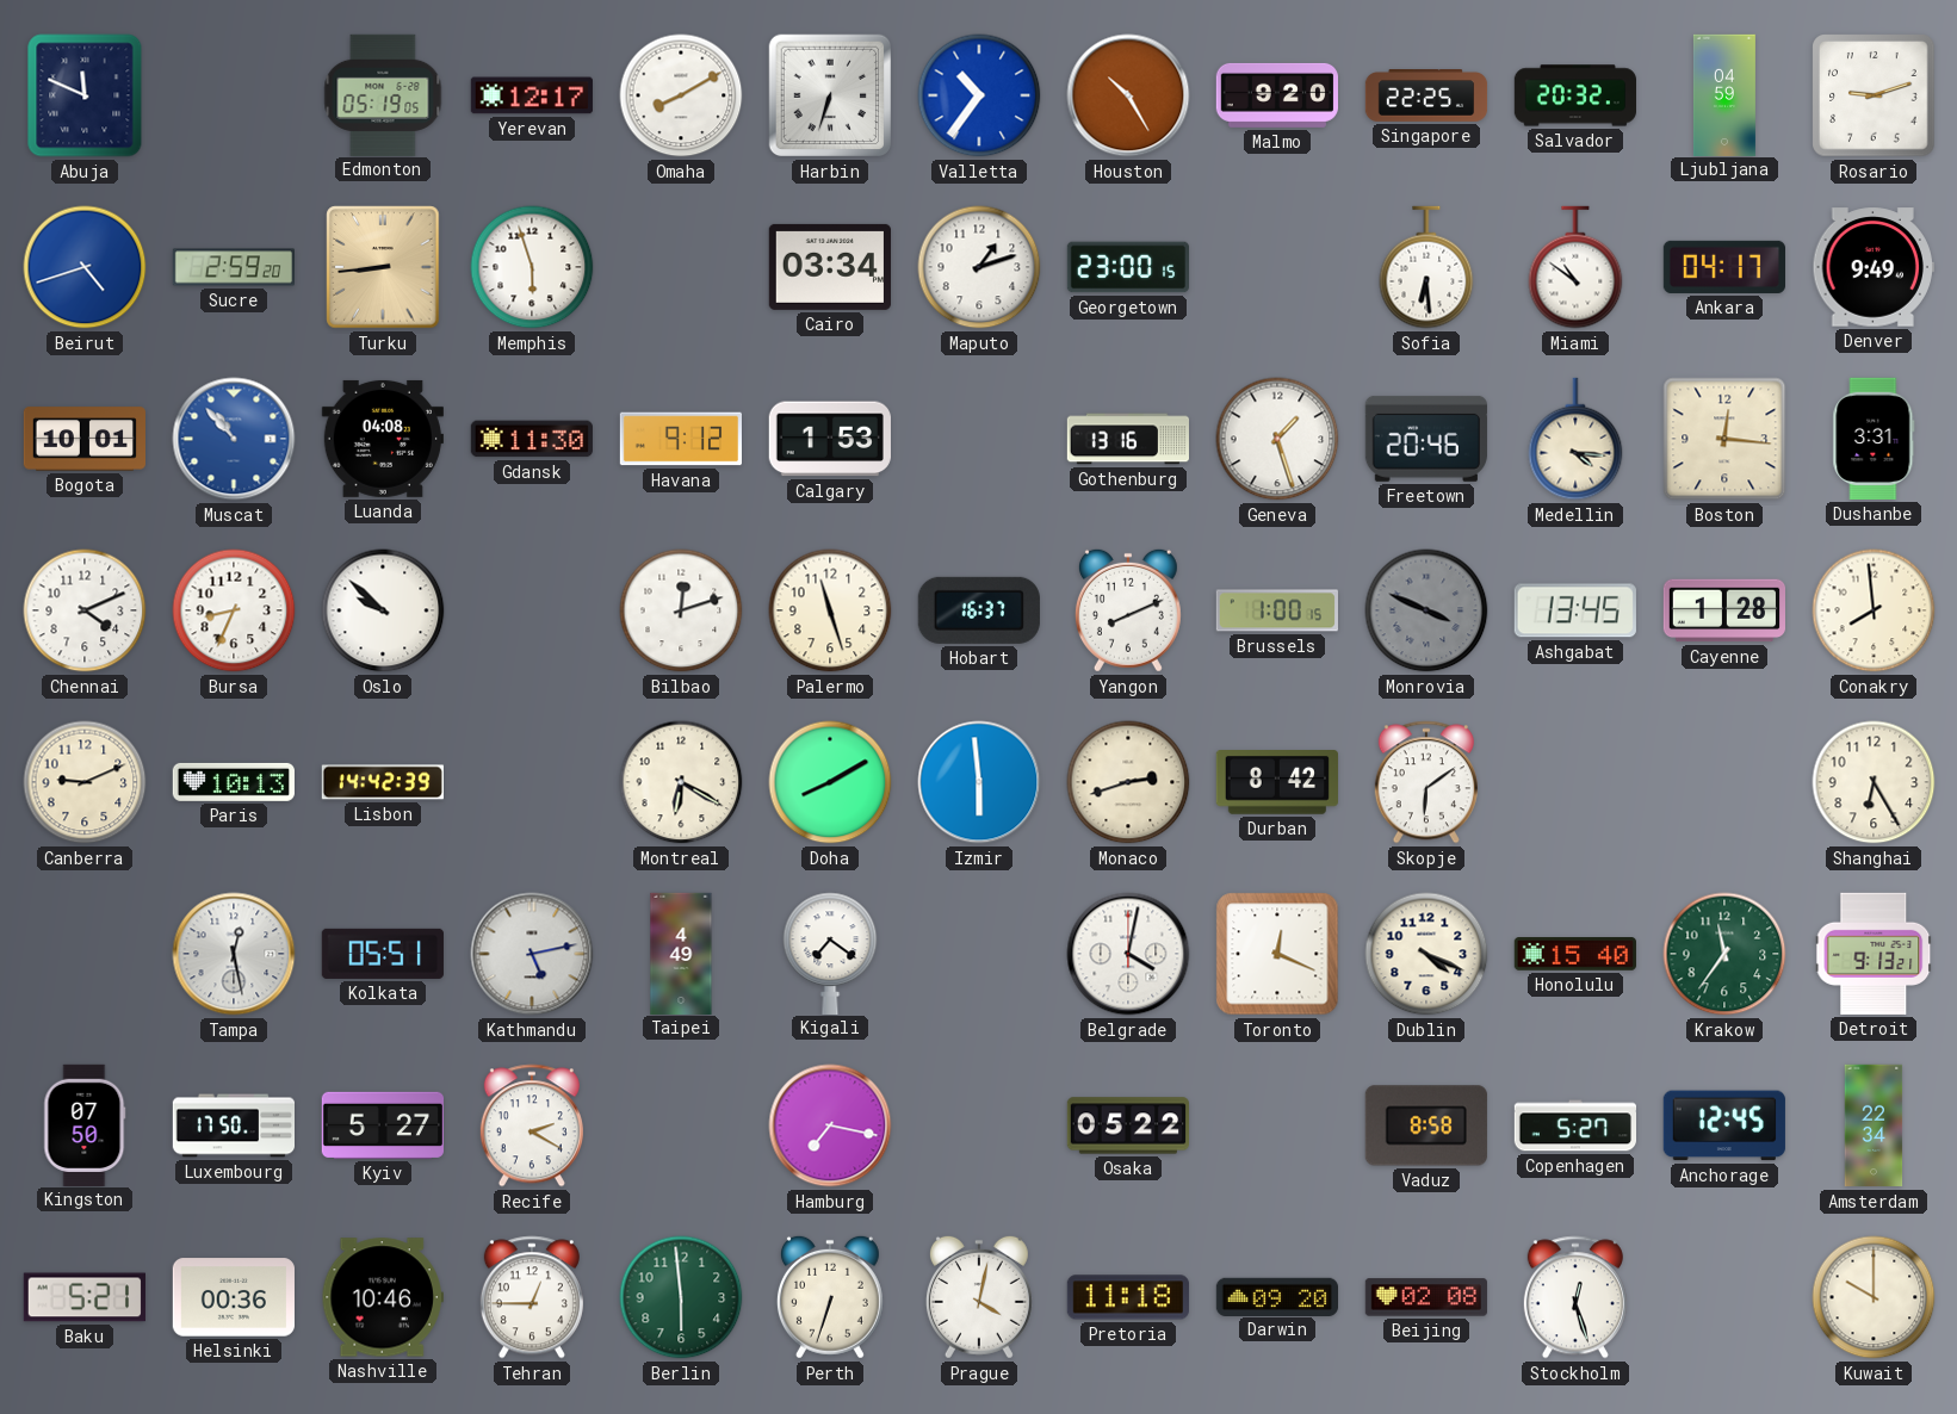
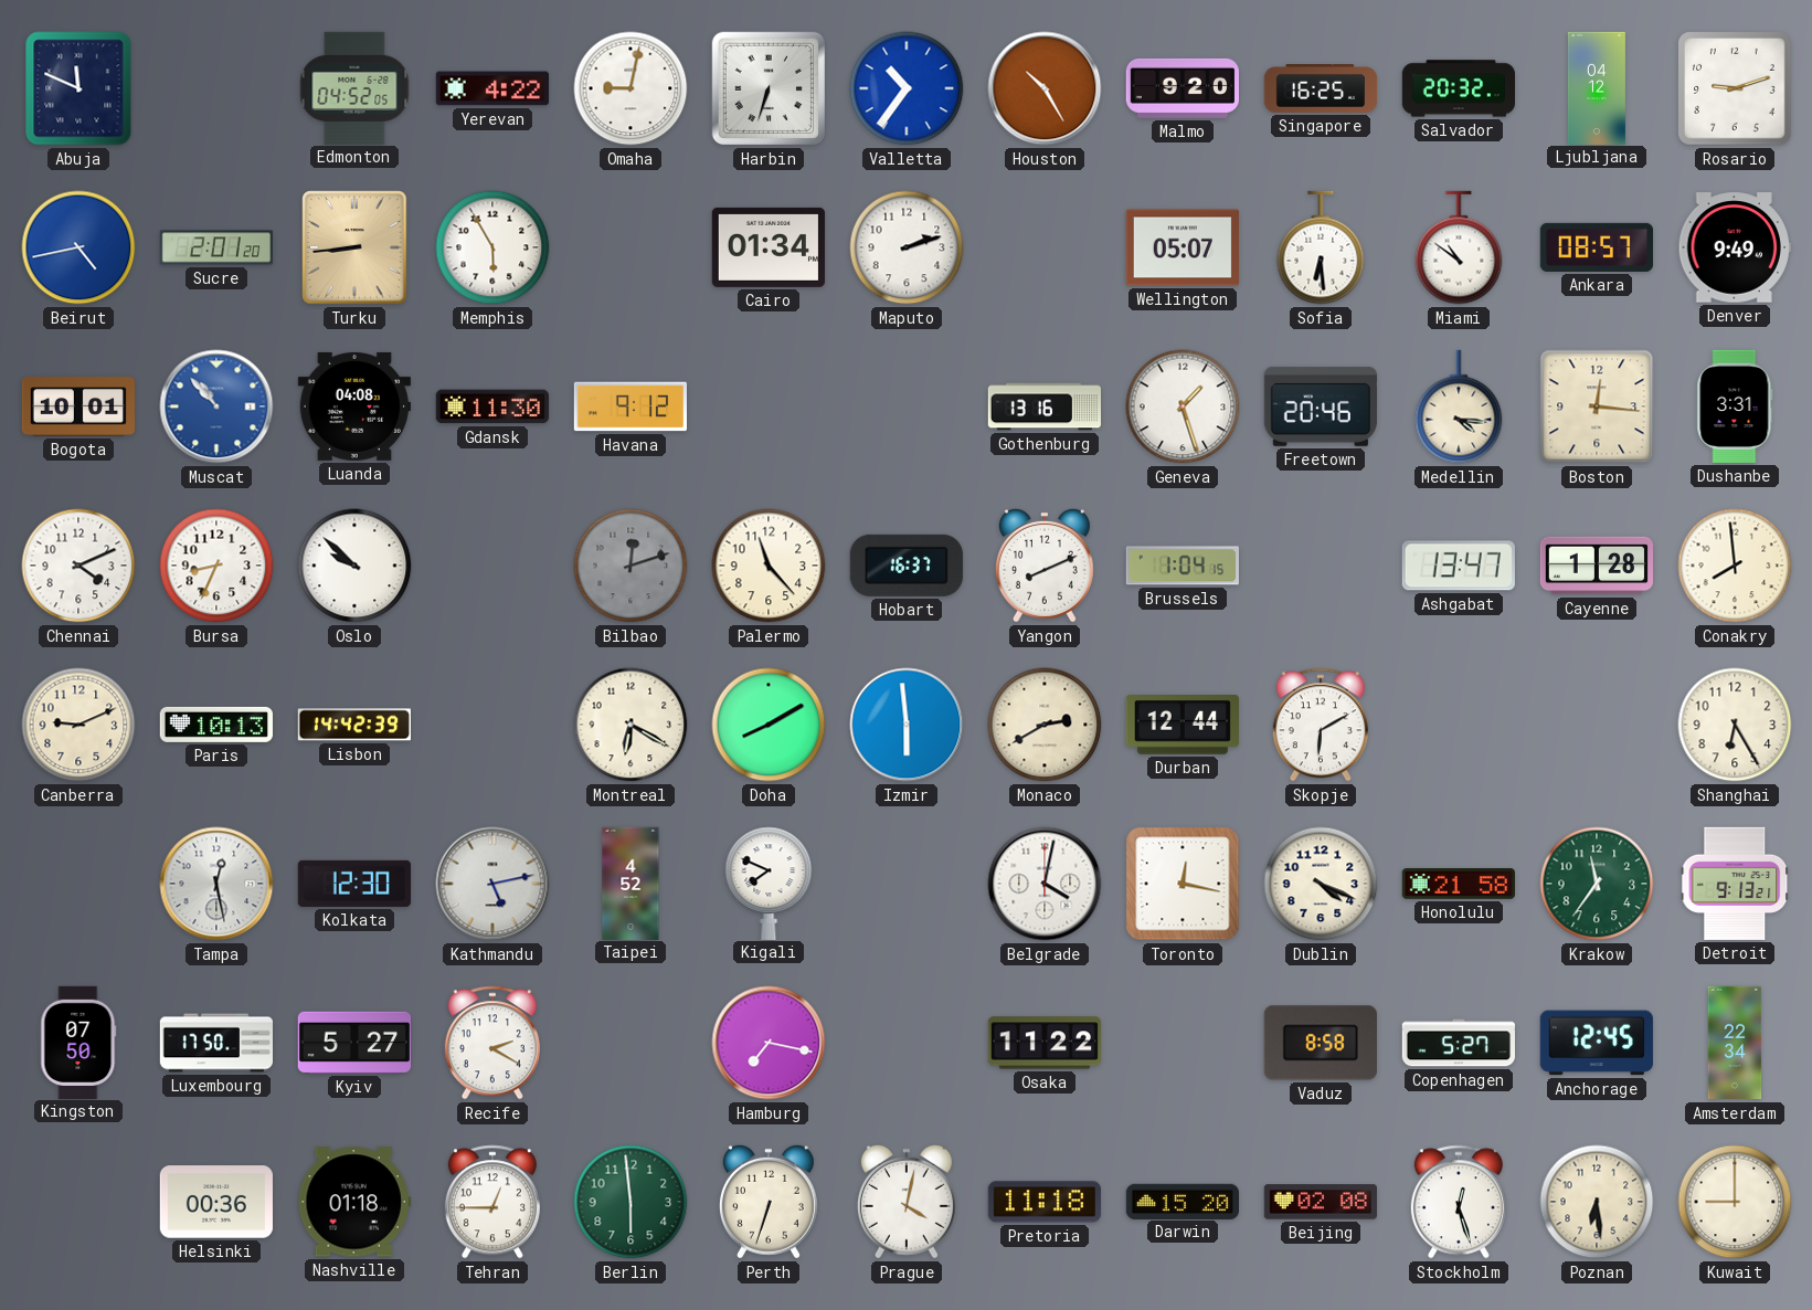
Edmonton: 05:19 -> 04:52
Yerevan: 12:17 -> 4:22
Omaha: 8:10 -> 9:02
Singapore: 22:25 -> 16:25
Ljubljana: 04:59 -> 04:12
Beirut: 4:42 -> 4:43
Sucre: 2:59 -> 2:01
Memphis: 5:57 -> 5:55
Cairo: 03:34 -> 01:34
Maputo: 1:12 -> 2:12
Georgetown: 23:00 -> none
Wellington: none -> 05:07
Ankara: 04:17 -> 08:57
Calgary: 1:53 -> none
Bilbao dial: white -> grey
Palermo: 11:27 -> 11:23
Brussels: 1:00 -> 1:04
Monrovia: 3:49 -> none
Ashgabat: 13:45 -> 13:47
Monaco: 2:42 -> 2:40
Durban: 8:42 -> 12:44
Skopje: 6:09 -> 6:10
Kolkata: 05:51 -> 12:30
Taipei: 4:49 -> 4:52
Kigali: 7:21 -> 7:49
Toronto: 12:19 -> 12:17
Honolulu: 15:40 -> 21:58
Osaka: 05:22 -> 11:22
Baku: 5:21 -> none
Nashville: 10:46 -> 01:18
Darwin: 09:20 -> 15:20
Poznan: none -> 6:29
Kuwait: 10:00 -> 9:00
